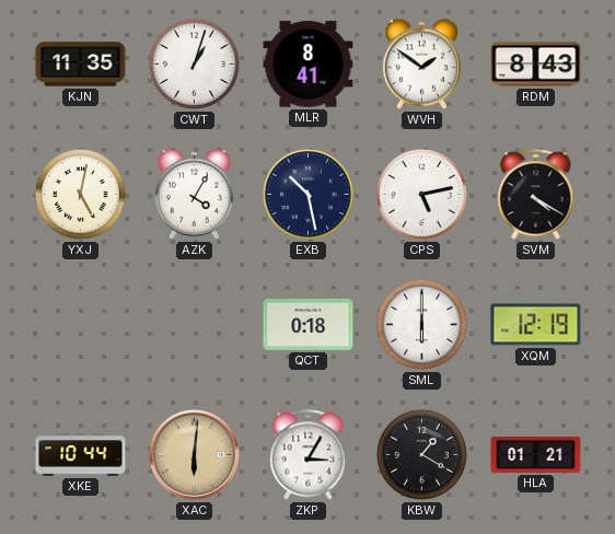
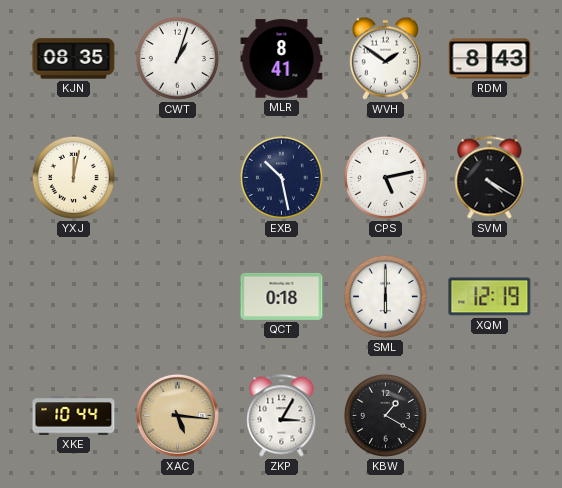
KJN: 11:35 -> 08:35
YXJ: 5:02 -> 12:02
AZK: 4:05 -> none
XAC: 6:01 -> 5:16
HLA: 01:21 -> none
